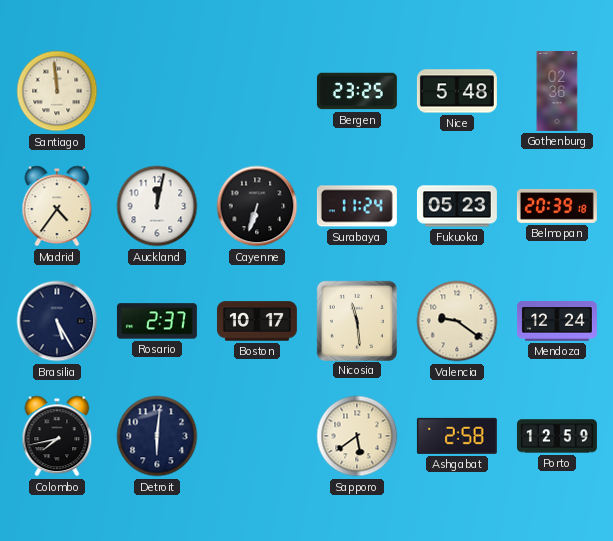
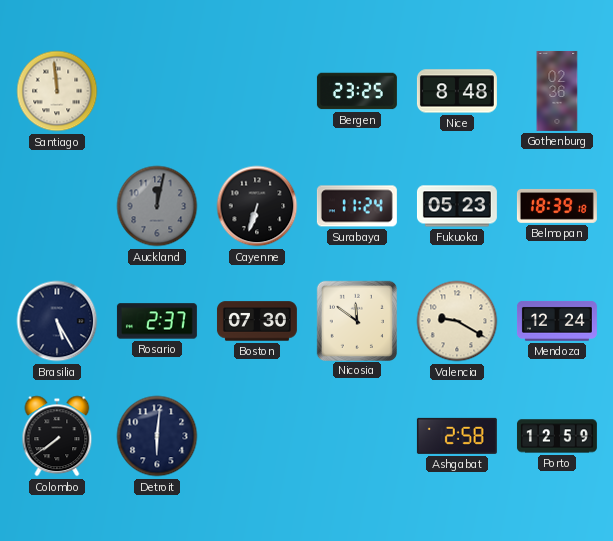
Nice: 5:48 -> 8:48
Madrid: 4:36 -> none
Auckland dial: white -> grey
Belmopan: 20:39 -> 18:39
Boston: 10:17 -> 07:30
Nicosia: 11:29 -> 11:51
Valencia: 9:21 -> 9:20
Colombo: 7:43 -> 7:39
Sapporo: 5:39 -> none
